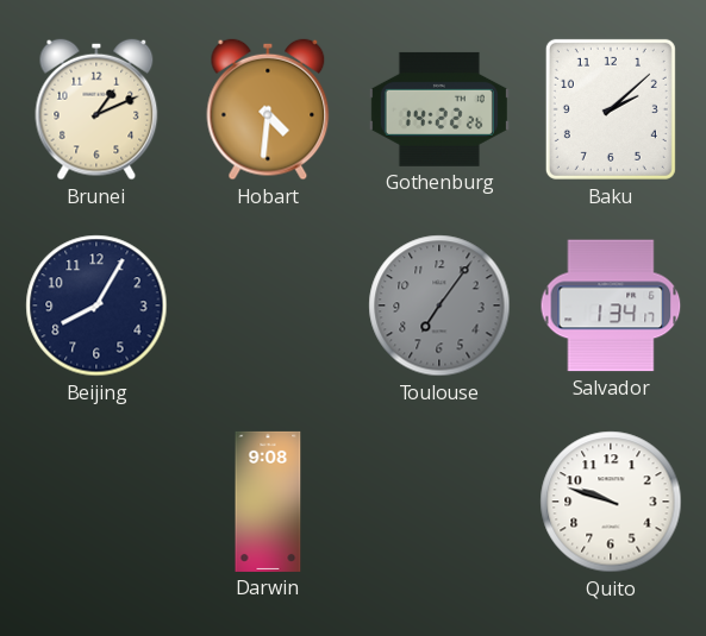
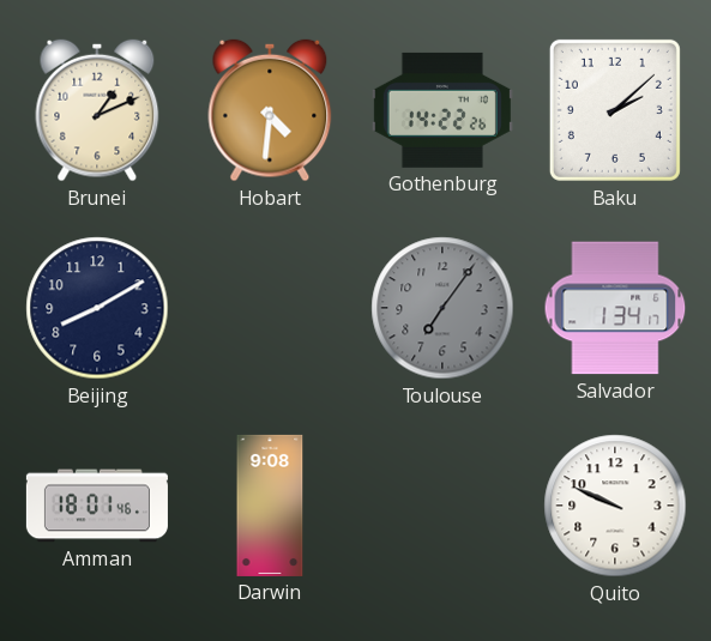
Beijing: 8:05 -> 8:10
Amman: none -> 18:01
Quito: 9:48 -> 9:49
